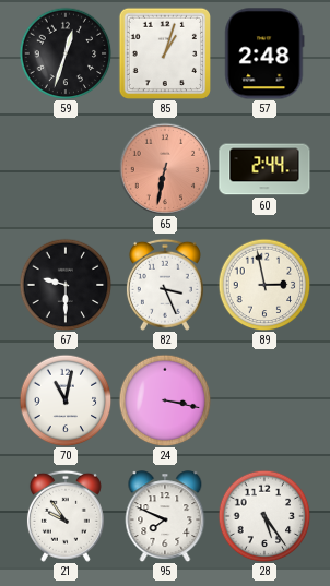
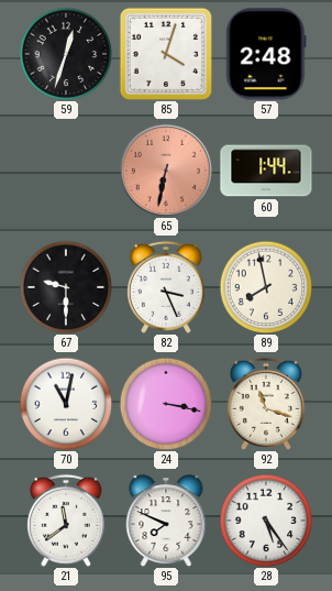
85: 1:03 -> 4:03
60: 2:44 -> 1:44
89: 2:58 -> 7:58
92: none -> 11:18
21: 9:54 -> 11:39
